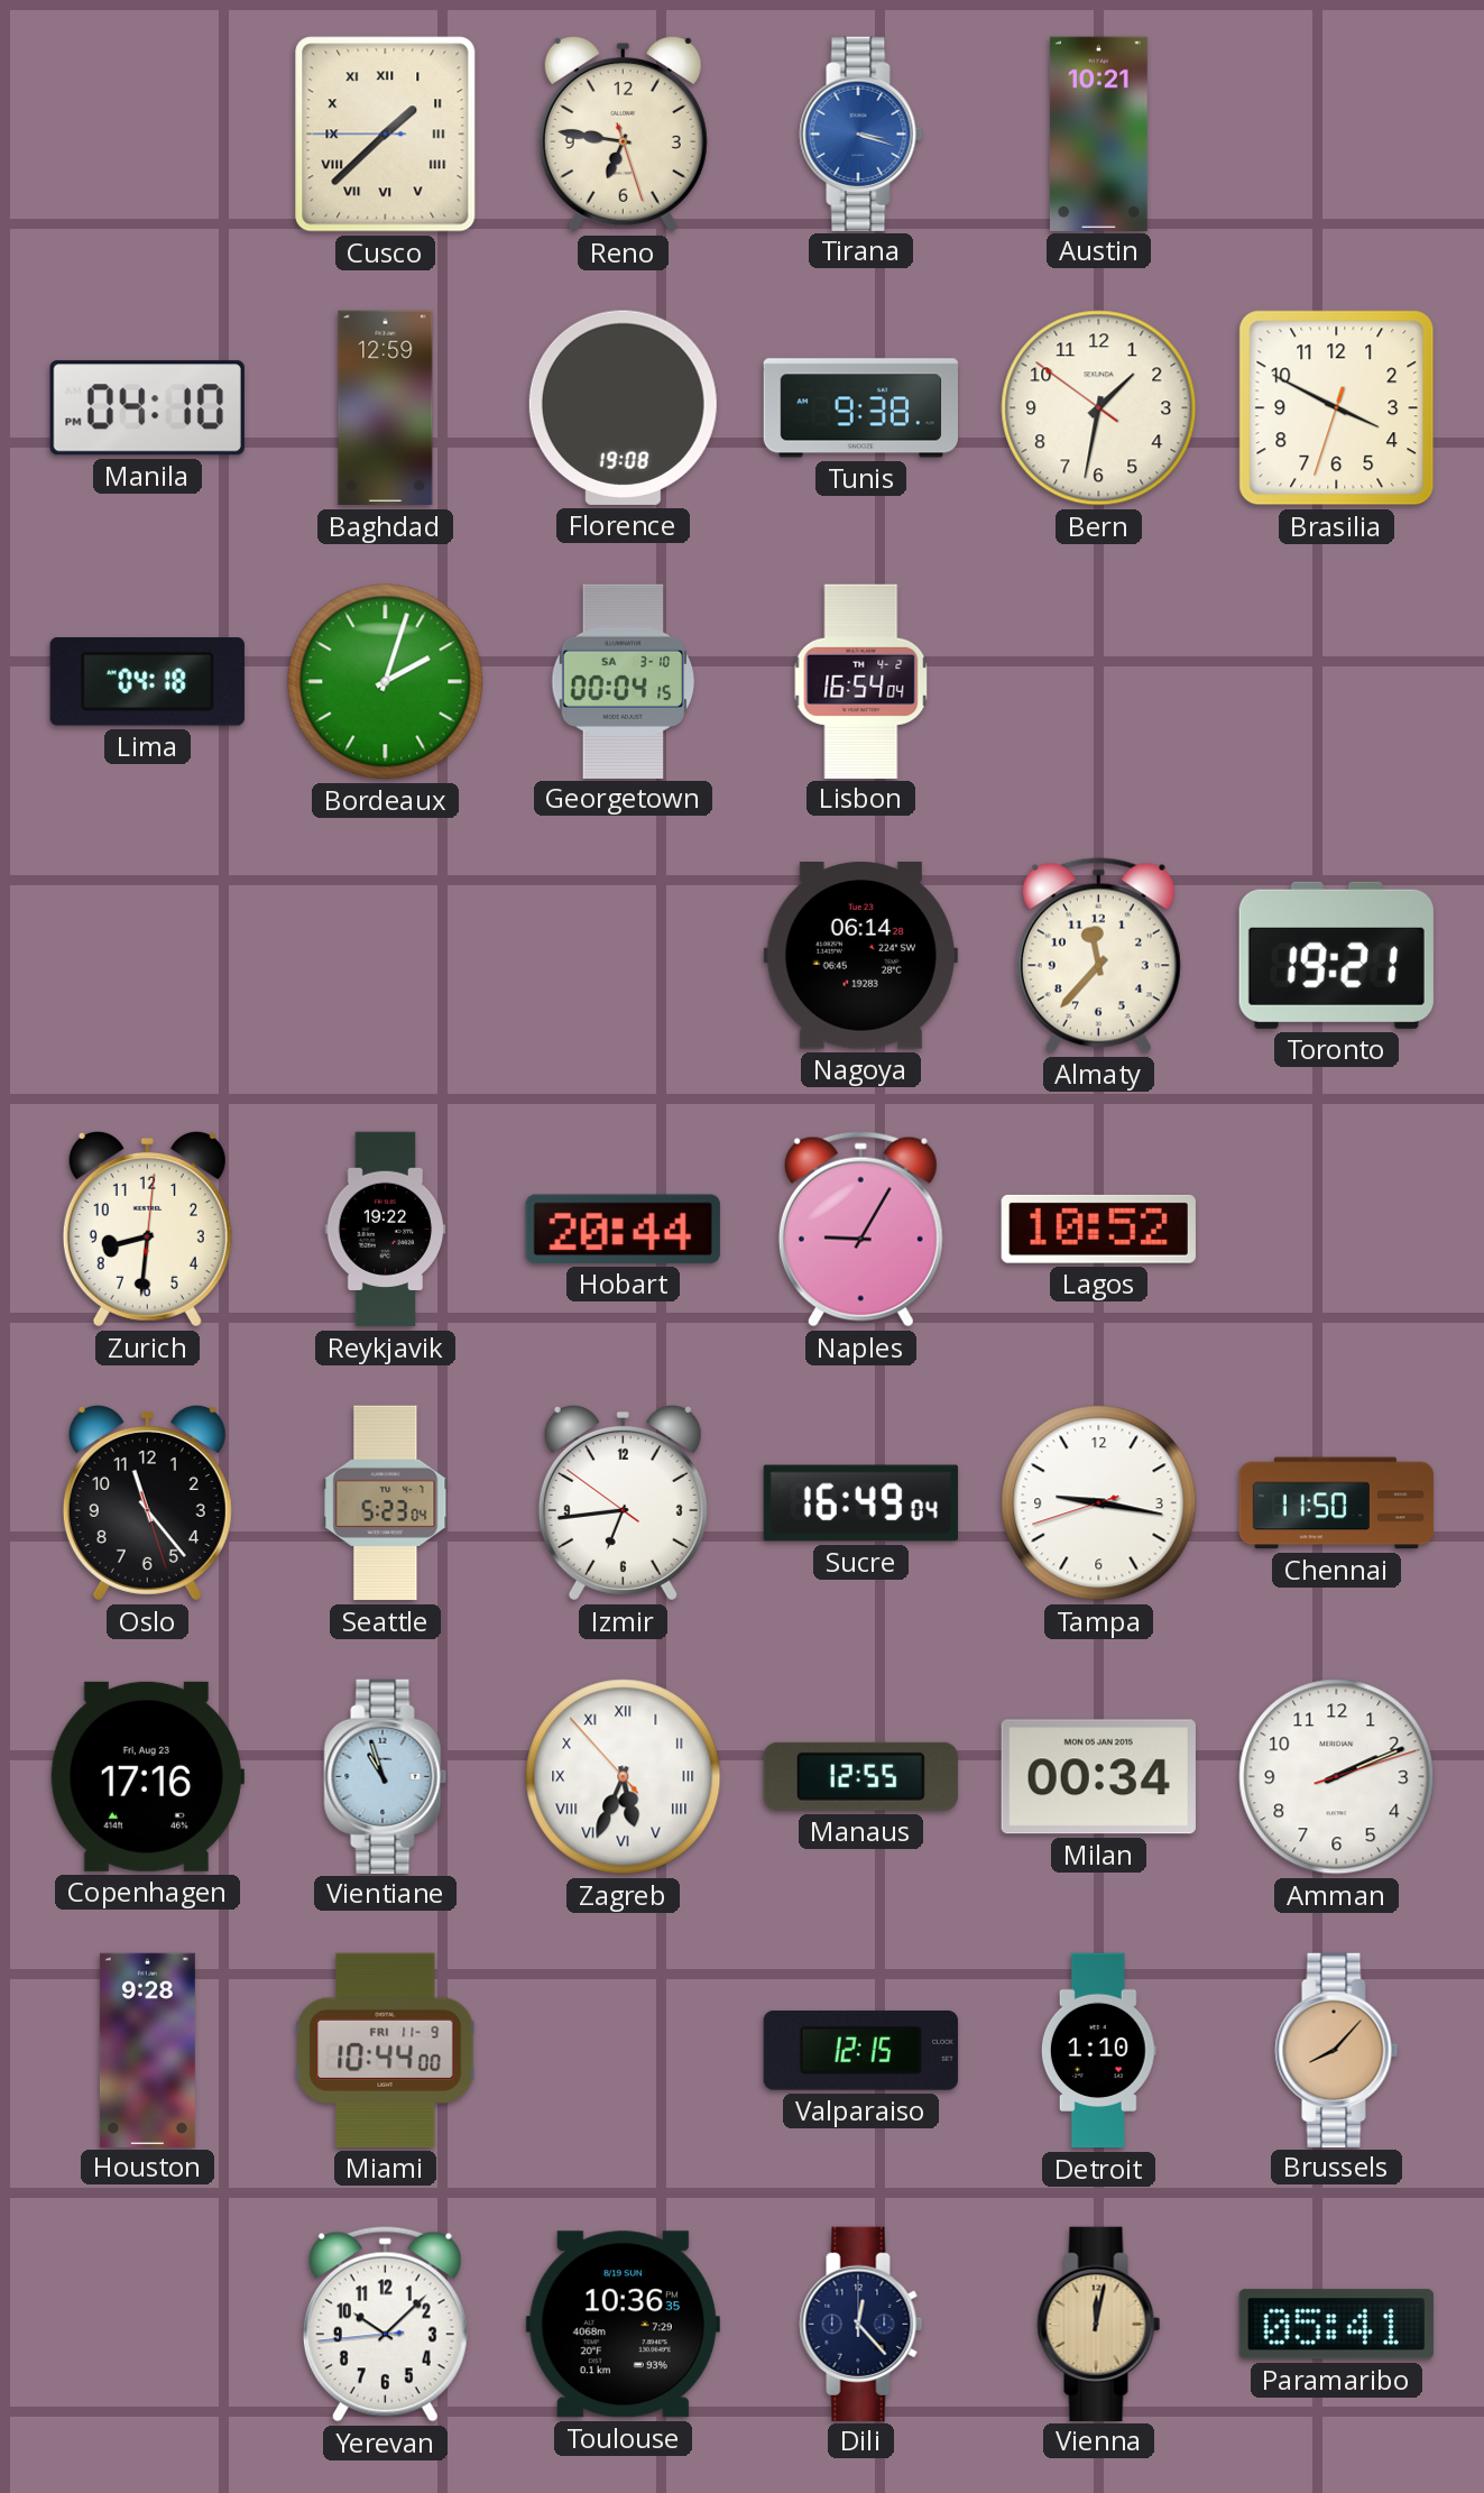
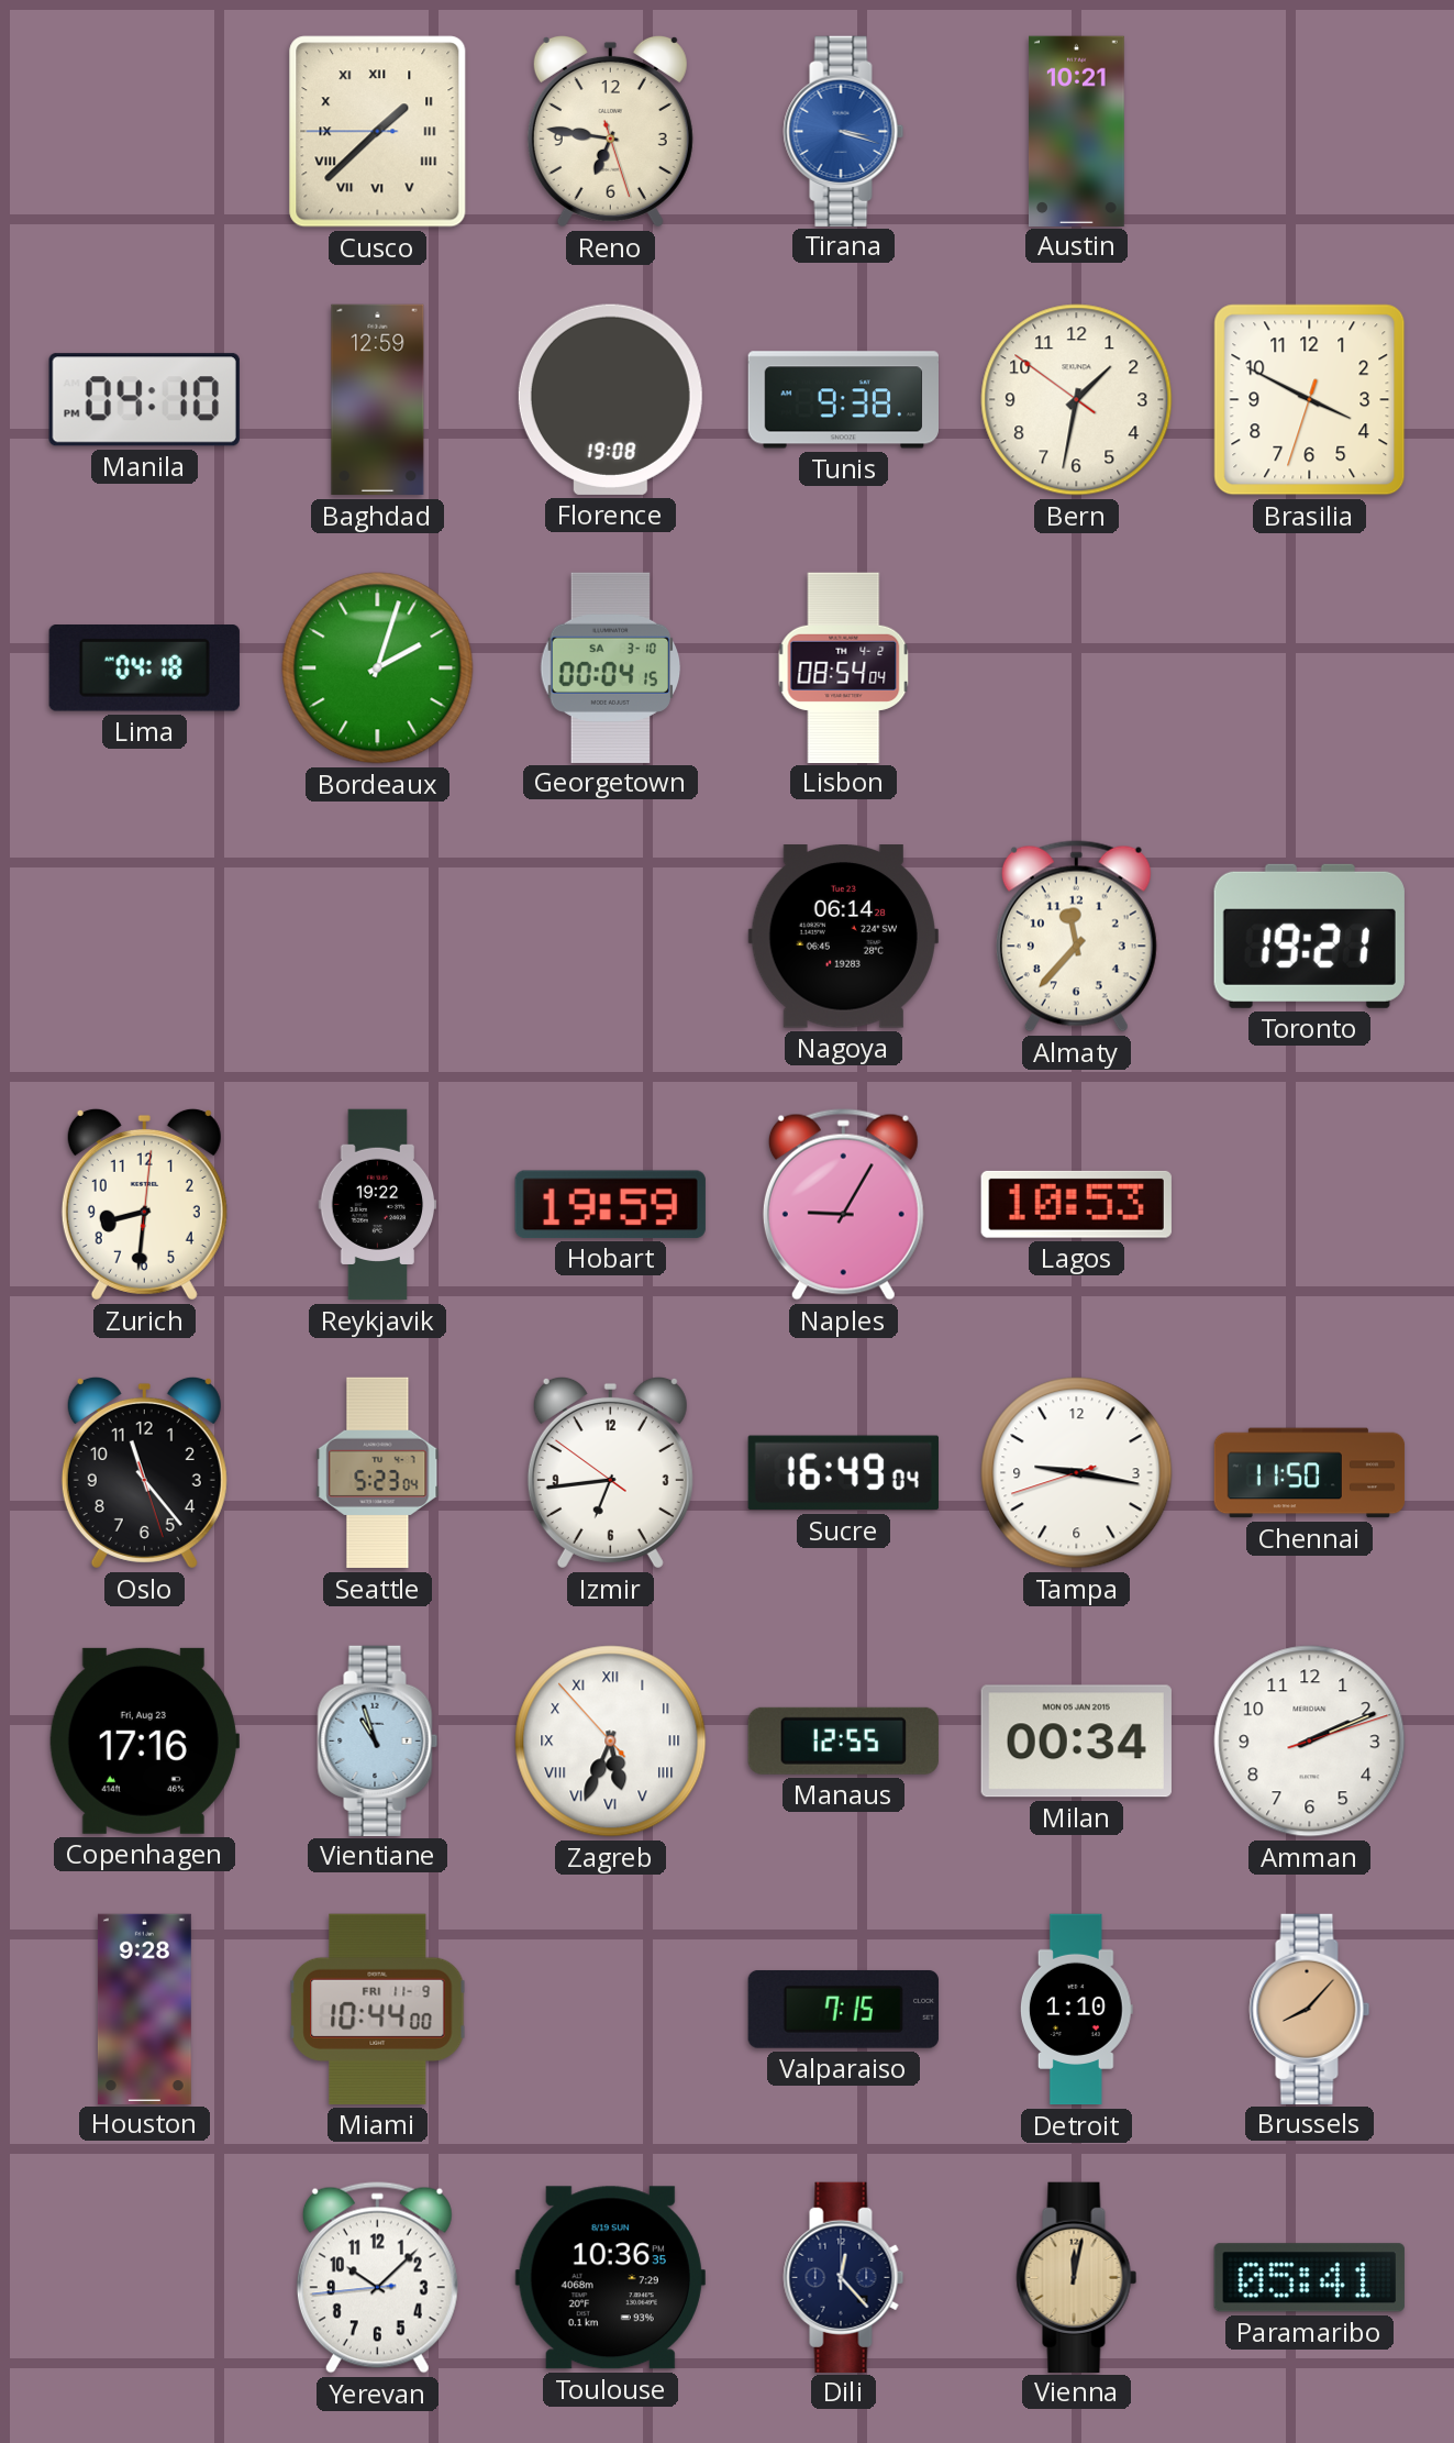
Lisbon: 16:54 -> 08:54
Hobart: 20:44 -> 19:59
Lagos: 10:52 -> 10:53
Valparaiso: 12:15 -> 7:15
